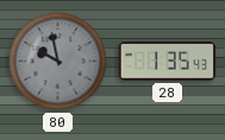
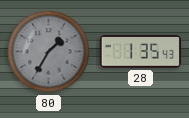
80: 9:58 -> 1:35
